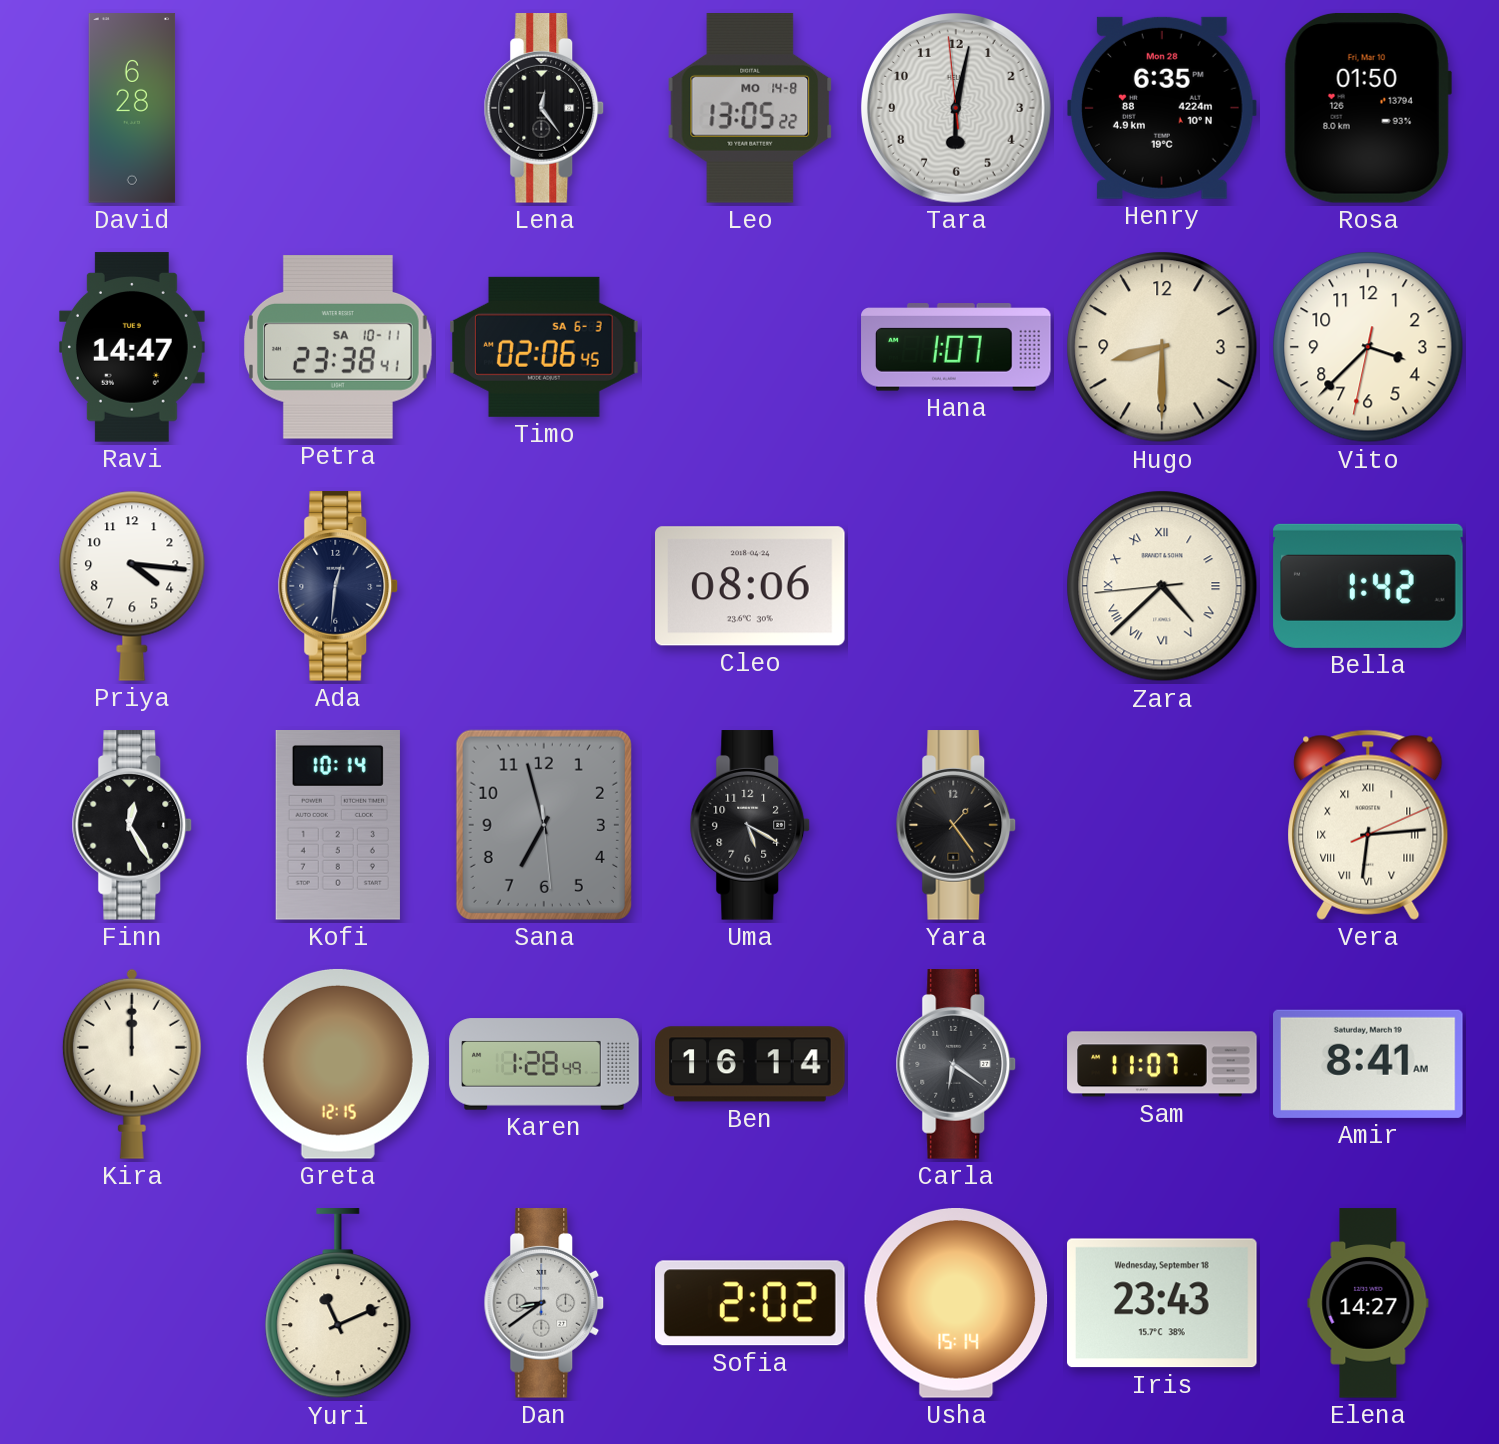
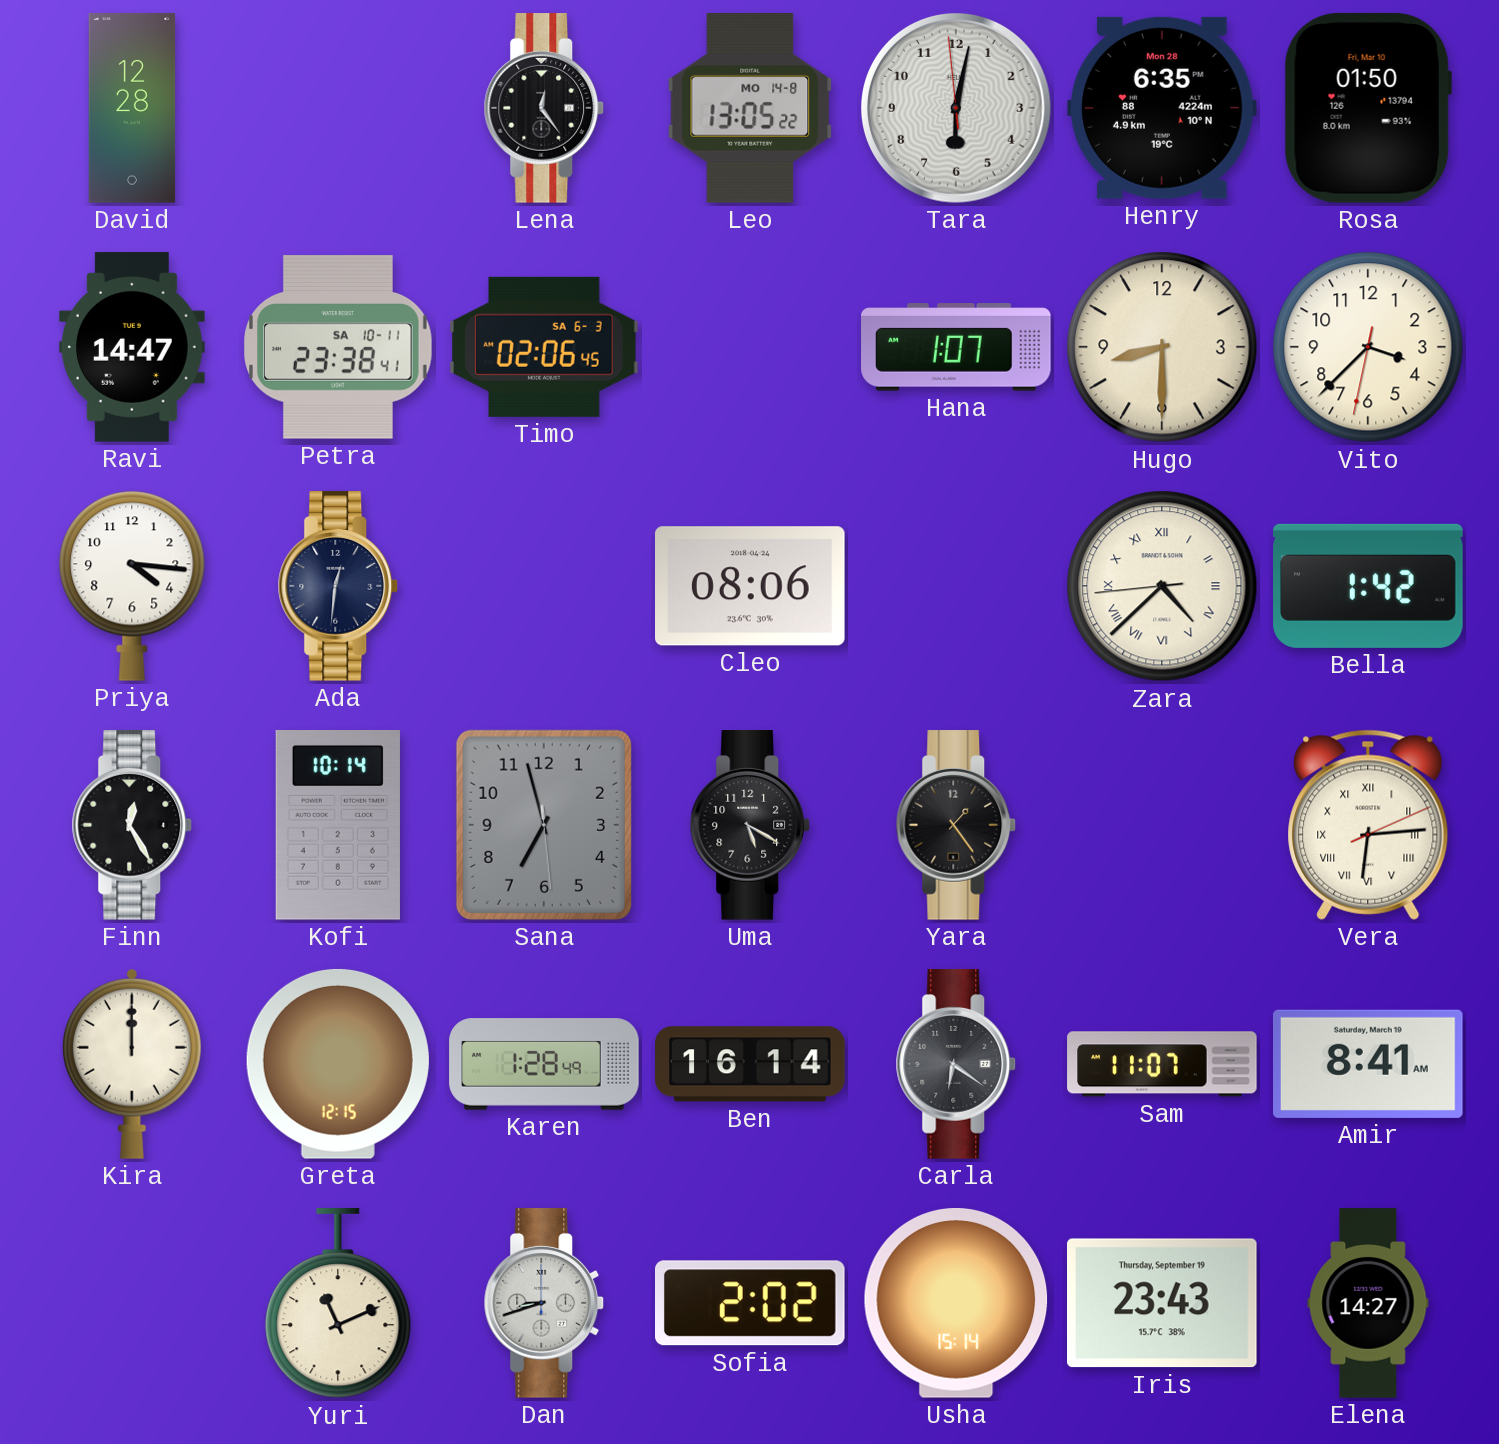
David: 6:28 -> 12:28
Dan: 8:39 -> 8:42
Iris date: Wednesday, September 18 -> Thursday, September 19
